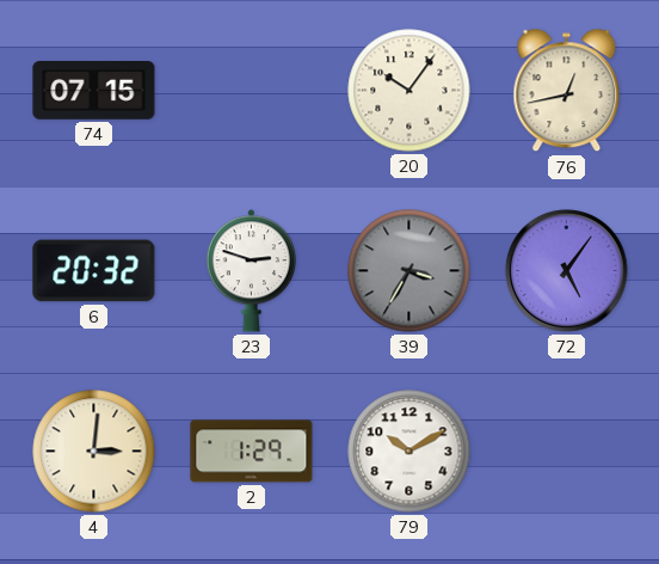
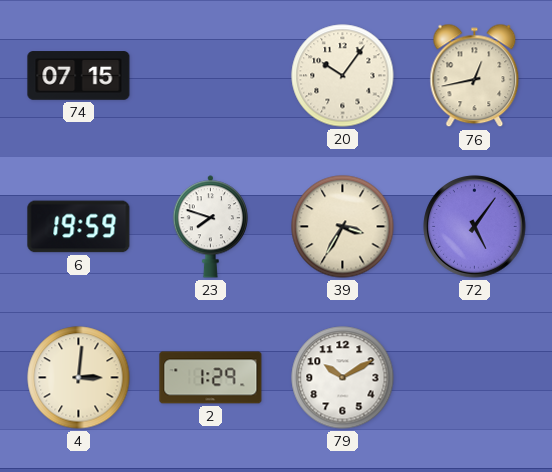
6: 20:32 -> 19:59
23: 2:48 -> 7:48
39 dial: grey -> cream
